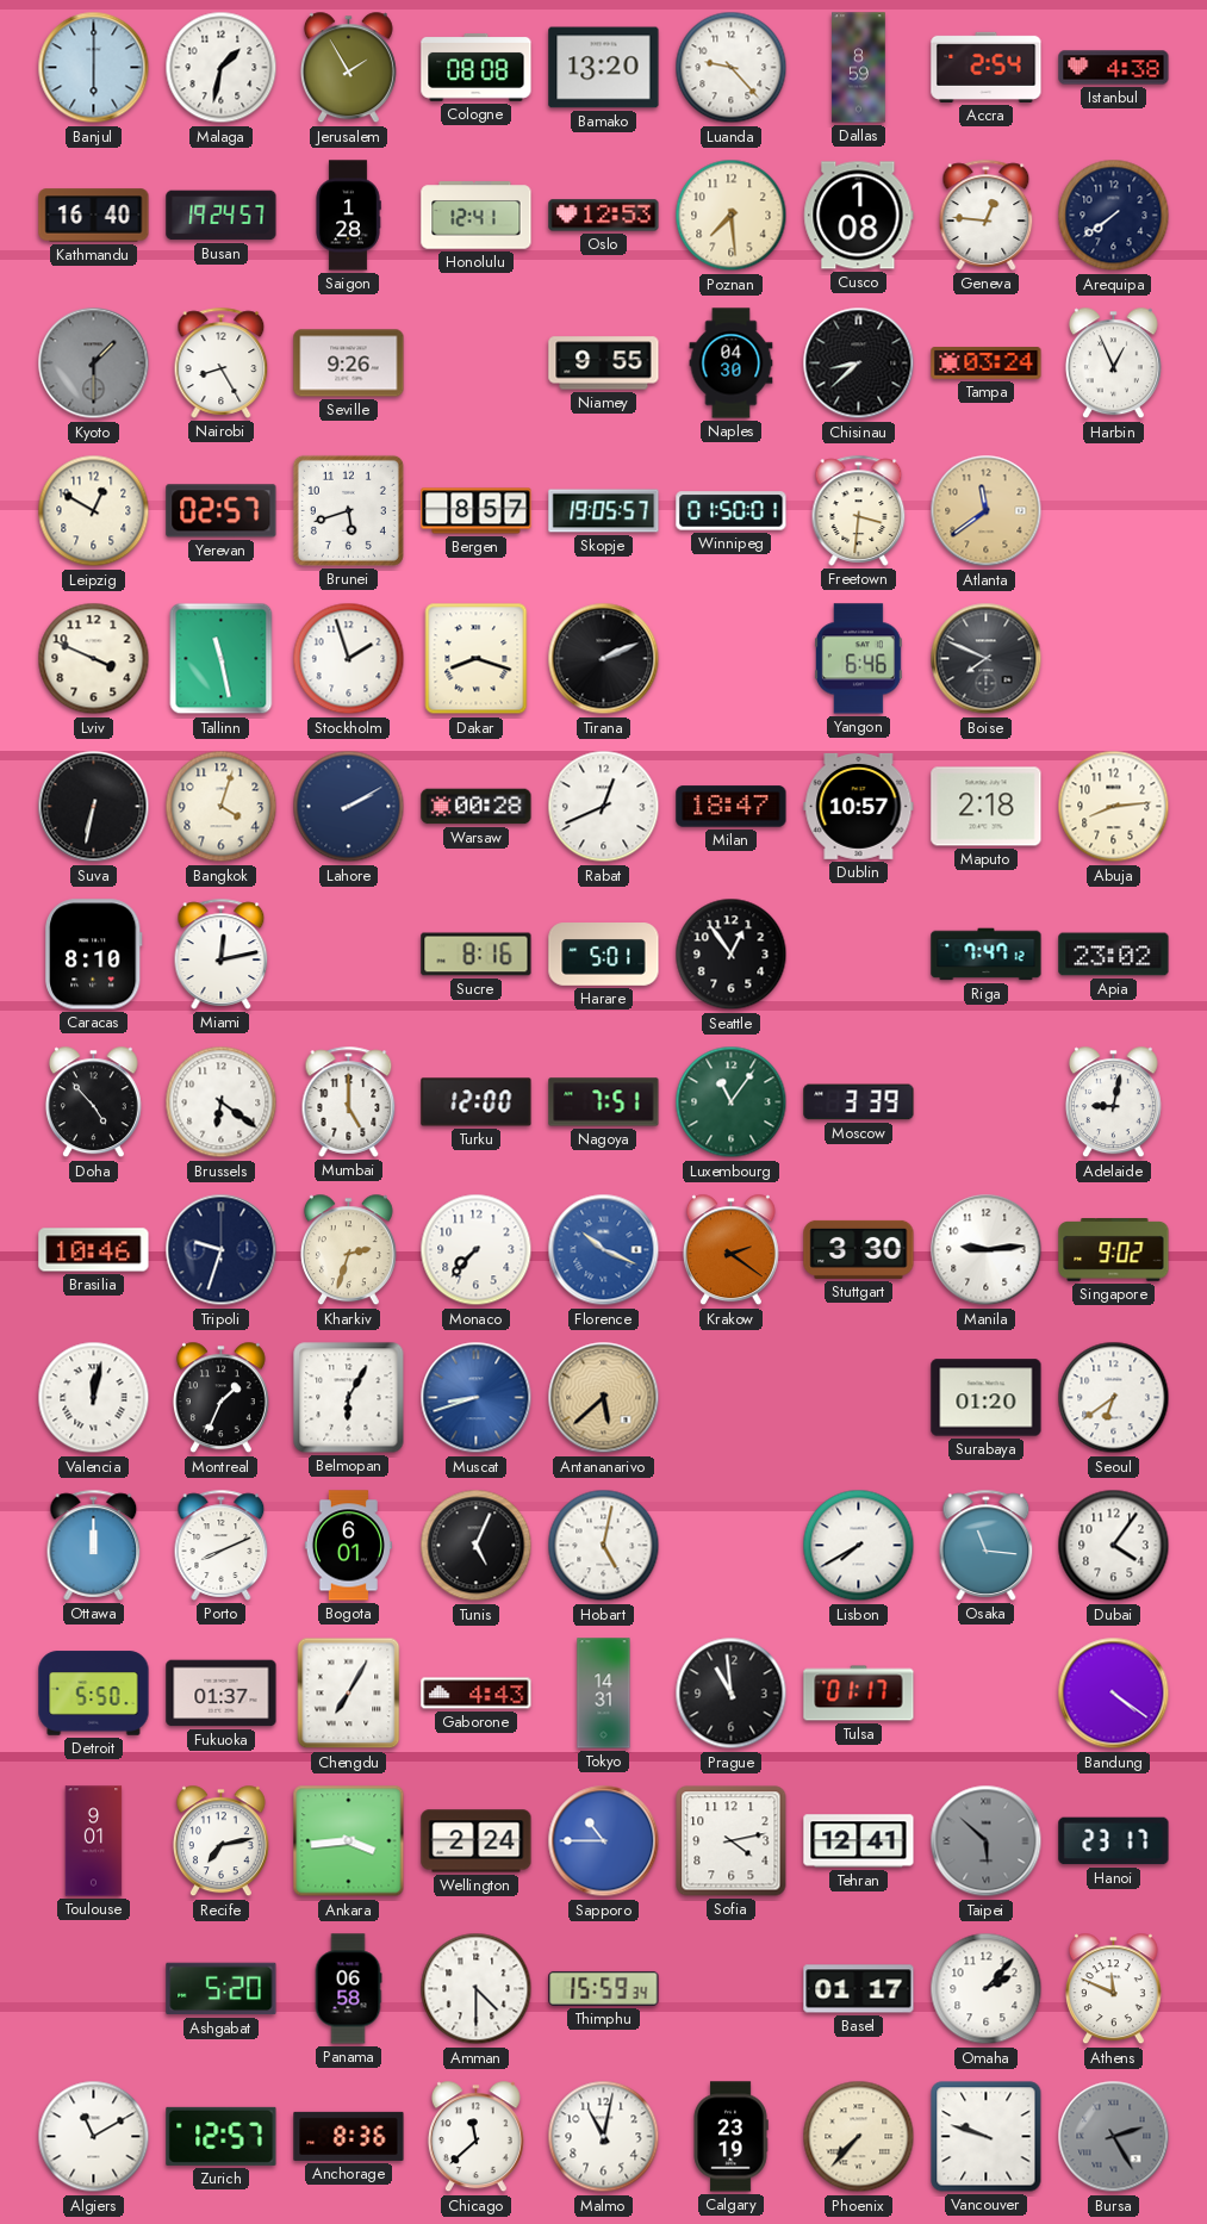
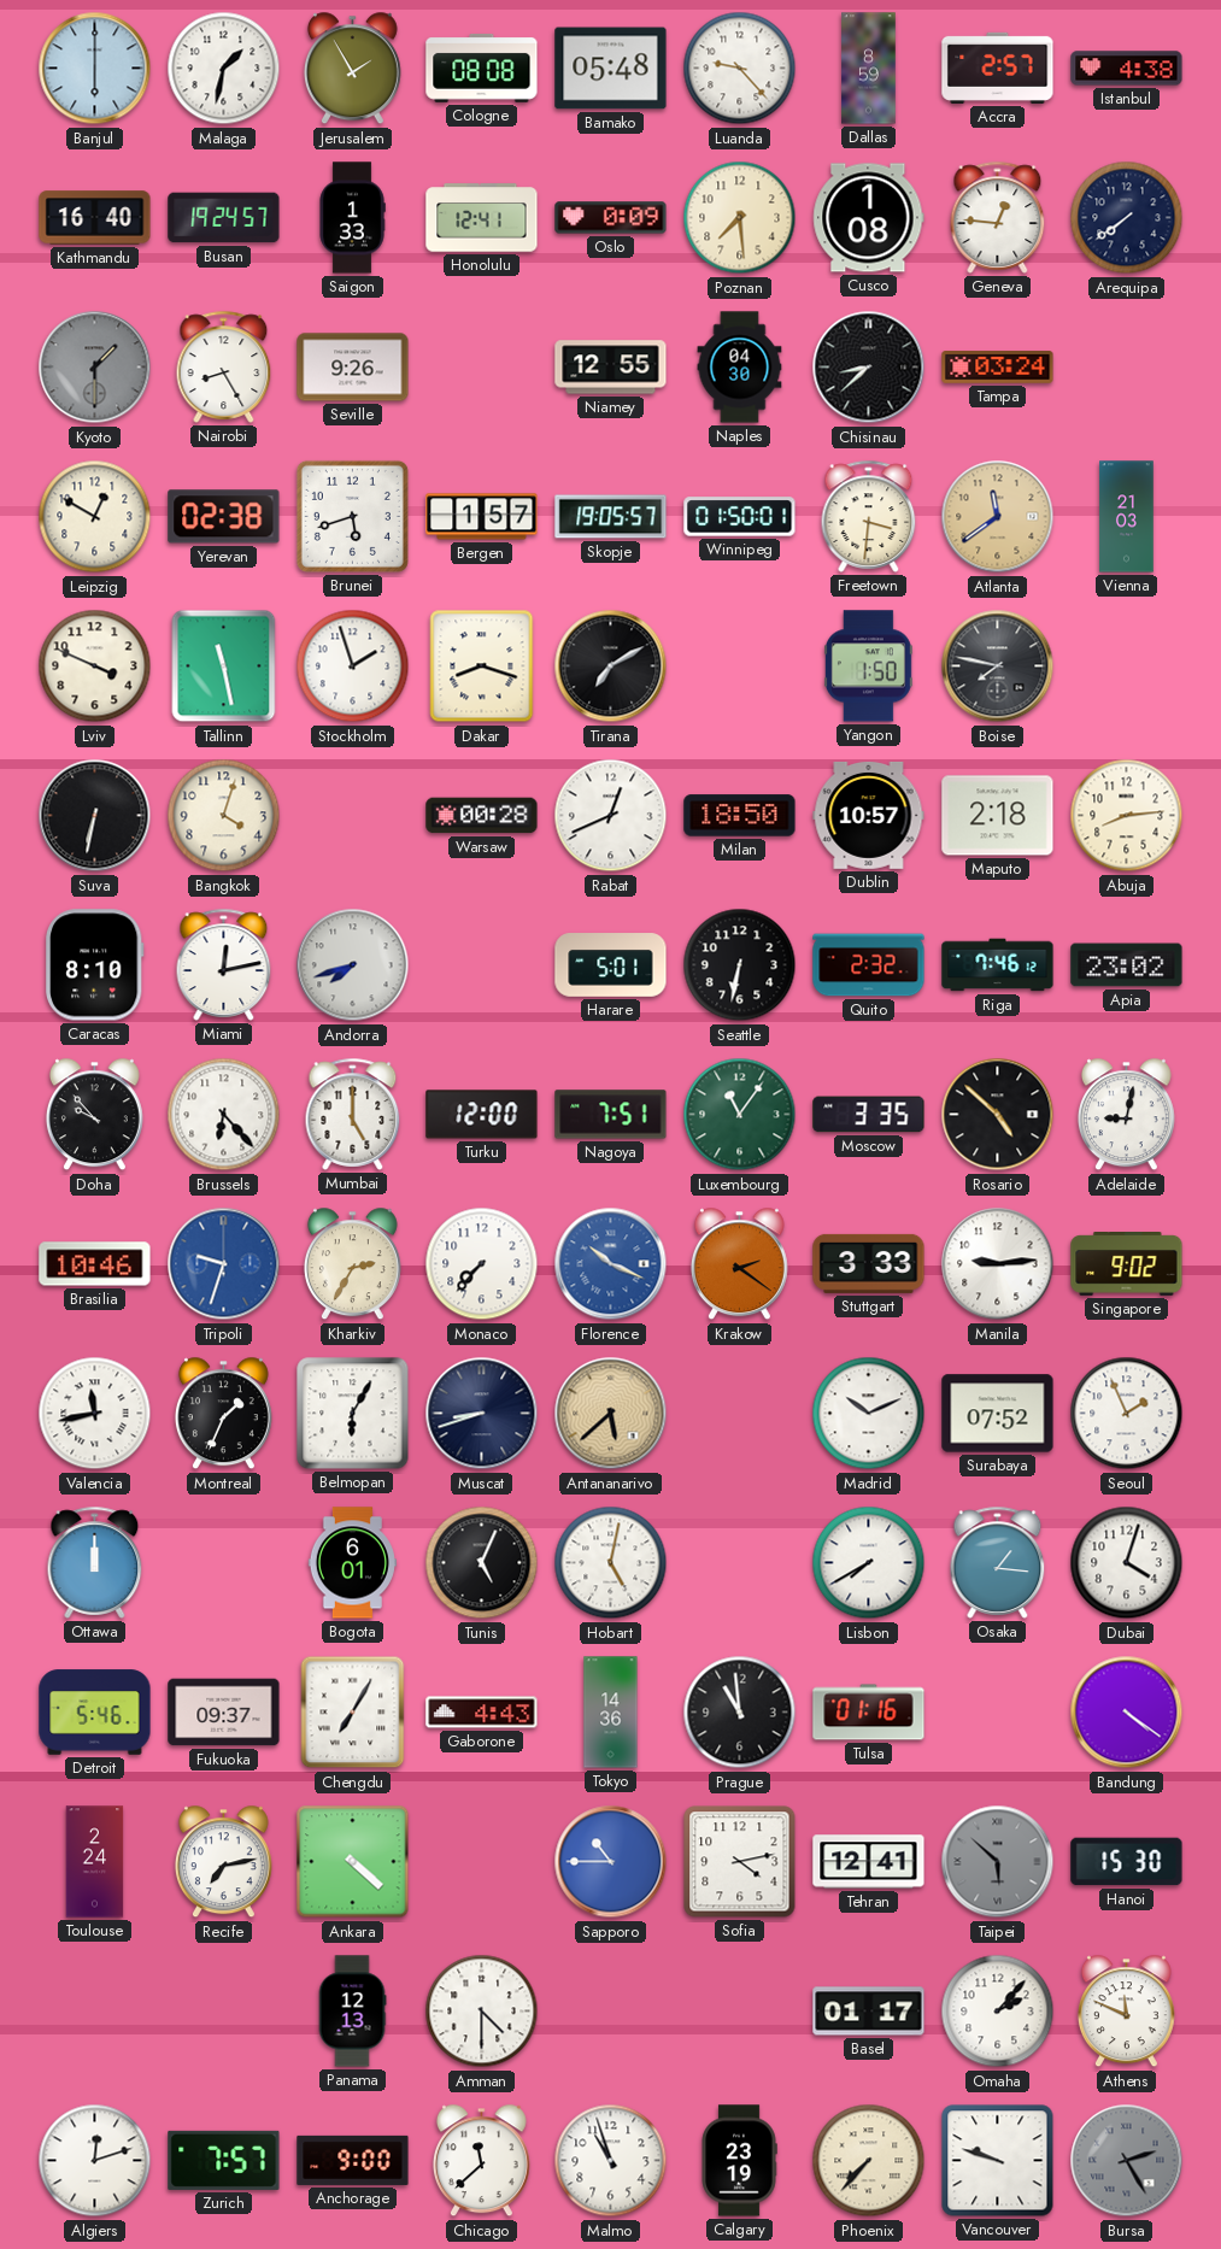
Bamako: 13:20 -> 05:48
Accra: 2:54 -> 2:57
Saigon: 1:28 -> 1:33
Oslo: 12:53 -> 0:09
Niamey: 9:55 -> 12:55
Harbin: 12:56 -> none
Yerevan: 02:57 -> 02:38
Bergen: 8:57 -> 1:57
Vienna: none -> 21:03
Tirana: 2:11 -> 7:10
Yangon: 6:46 -> 1:50
Boise: 7:49 -> 7:47
Lahore: 2:10 -> none
Milan: 18:47 -> 18:50
Andorra: none -> 7:42
Sucre: 8:16 -> none
Seattle: 12:54 -> 6:32
Quito: none -> 2:32
Riga: 7:47 -> 7:46
Doha: 4:53 -> 9:53
Brussels: 6:21 -> 6:23
Moscow: 3:39 -> 3:35
Rosario: none -> 4:52
Tripoli dial: navy -> blue
Kharkiv: 2:33 -> 2:35
Stuttgart: 3:30 -> 3:33
Valencia: 12:02 -> 11:43
Muscat dial: blue -> navy
Madrid: none -> 10:11
Surabaya: 01:20 -> 07:52
Seoul: 6:39 -> 1:56
Porto: 8:11 -> none
Osaka: 11:16 -> 1:16
Dubai: 4:06 -> 4:03
Detroit: 5:50 -> 5:46
Fukuoka: 01:37 -> 09:37
Tokyo: 14:31 -> 14:36
Tulsa: 01:17 -> 01:16
Toulouse: 9:01 -> 2:24
Ankara: 3:44 -> 4:22
Wellington: 2:24 -> none
Hanoi: 23:17 -> 15:30
Ashgabat: 5:20 -> none
Panama: 06:58 -> 12:13
Thimphu: 15:59 -> none
Algiers: 11:10 -> 12:12
Zurich: 12:57 -> 7:57
Anchorage: 8:36 -> 9:00
Malmo: 11:02 -> 10:57
